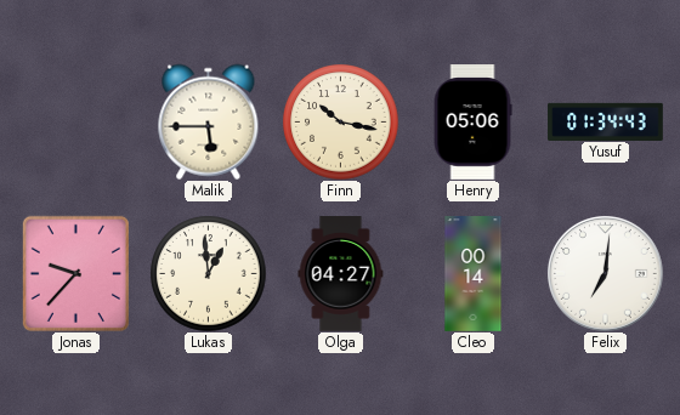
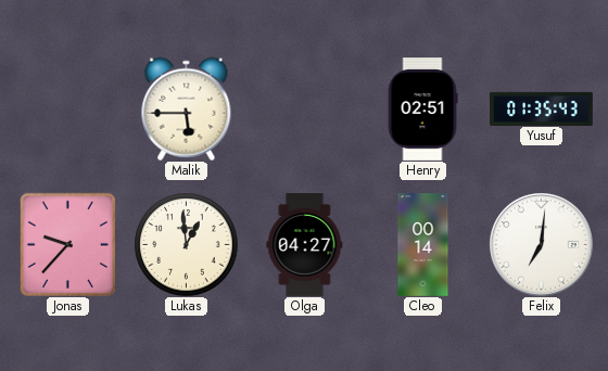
Finn: 10:17 -> none
Henry: 05:06 -> 02:51
Yusuf: 01:34 -> 01:35
